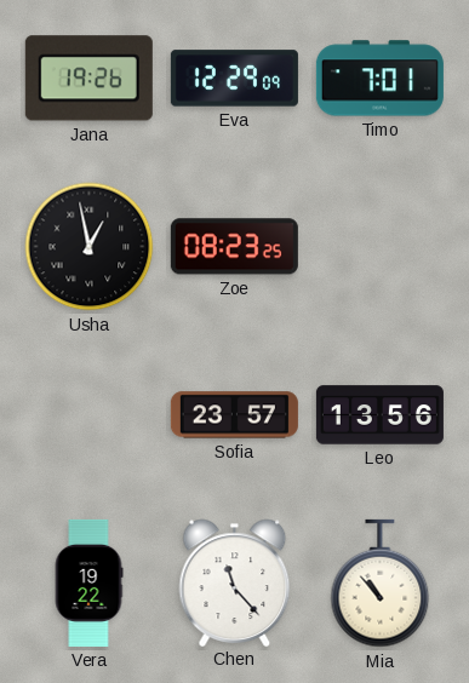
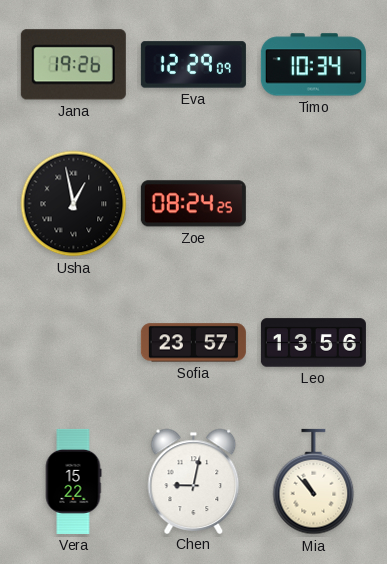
Timo: 7:01 -> 10:34
Zoe: 08:23 -> 08:24
Vera: 19:22 -> 15:22
Chen: 11:23 -> 9:02
